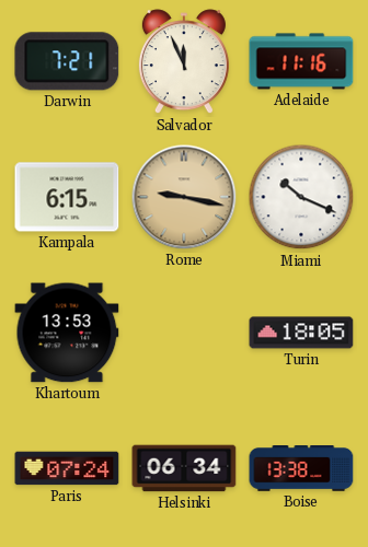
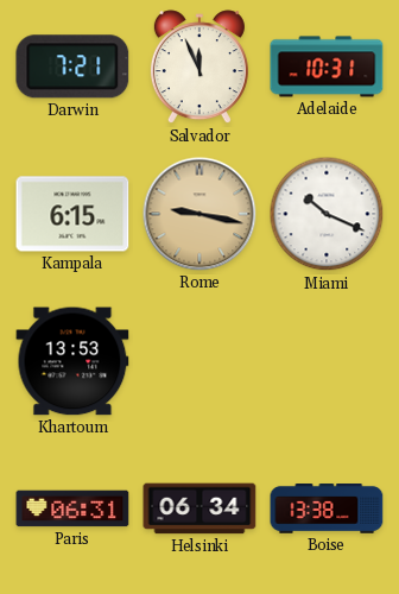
Adelaide: 11:16 -> 10:31
Turin: 18:05 -> none
Paris: 07:24 -> 06:31
